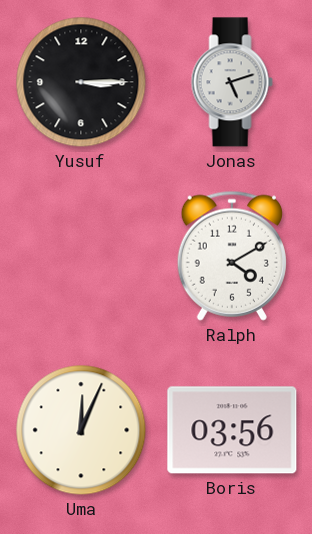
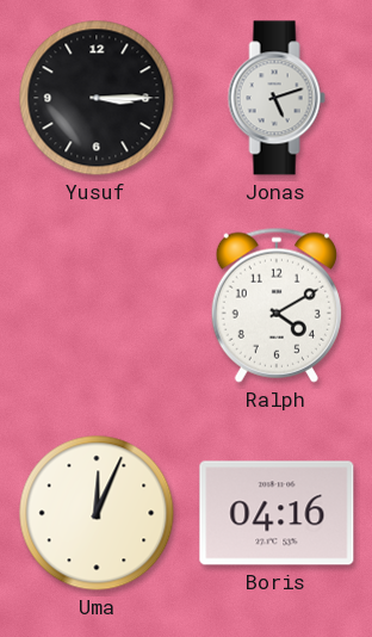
Boris: 03:56 -> 04:16
